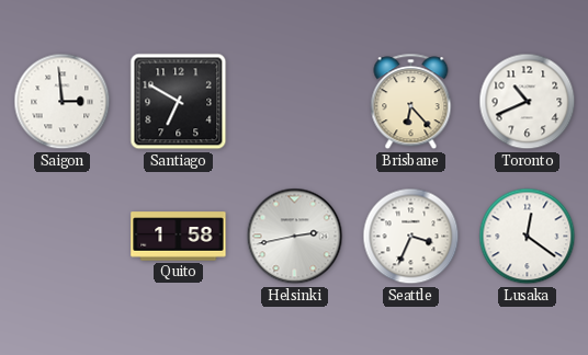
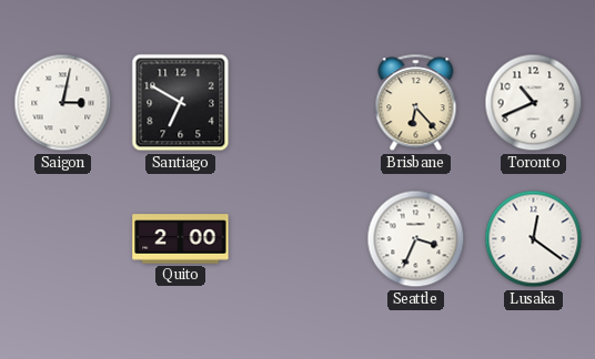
Saigon: 2:59 -> 3:02
Quito: 1:58 -> 2:00
Helsinki: 2:43 -> none
